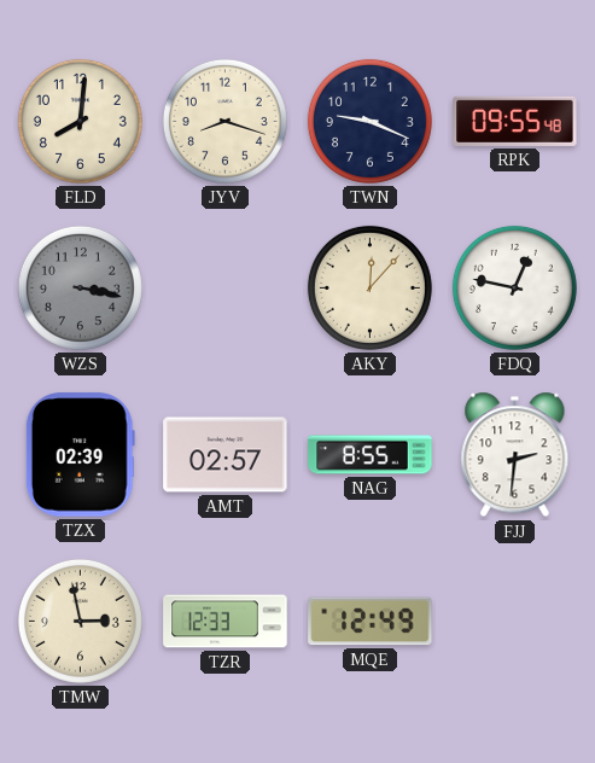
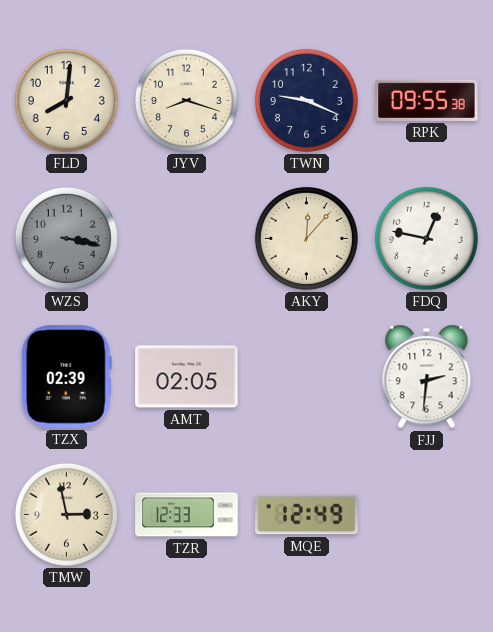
RPK: 09:55:48 -> 09:55:38
AMT: 02:57 -> 02:05
NAG: 8:55 -> none
